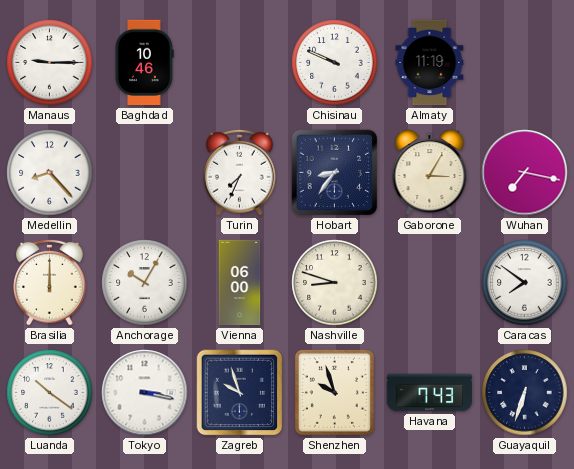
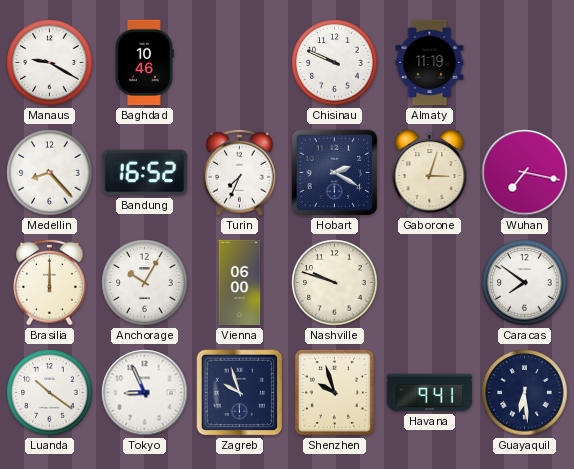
Manaus: 9:15 -> 9:20
Bandung: none -> 16:52
Hobart: 8:36 -> 2:20
Gaborone: 3:05 -> 3:03
Nashville: 8:48 -> 9:48
Tokyo: 3:17 -> 8:56
Havana: 7:43 -> 9:41
Guayaquil: 6:33 -> 6:29
